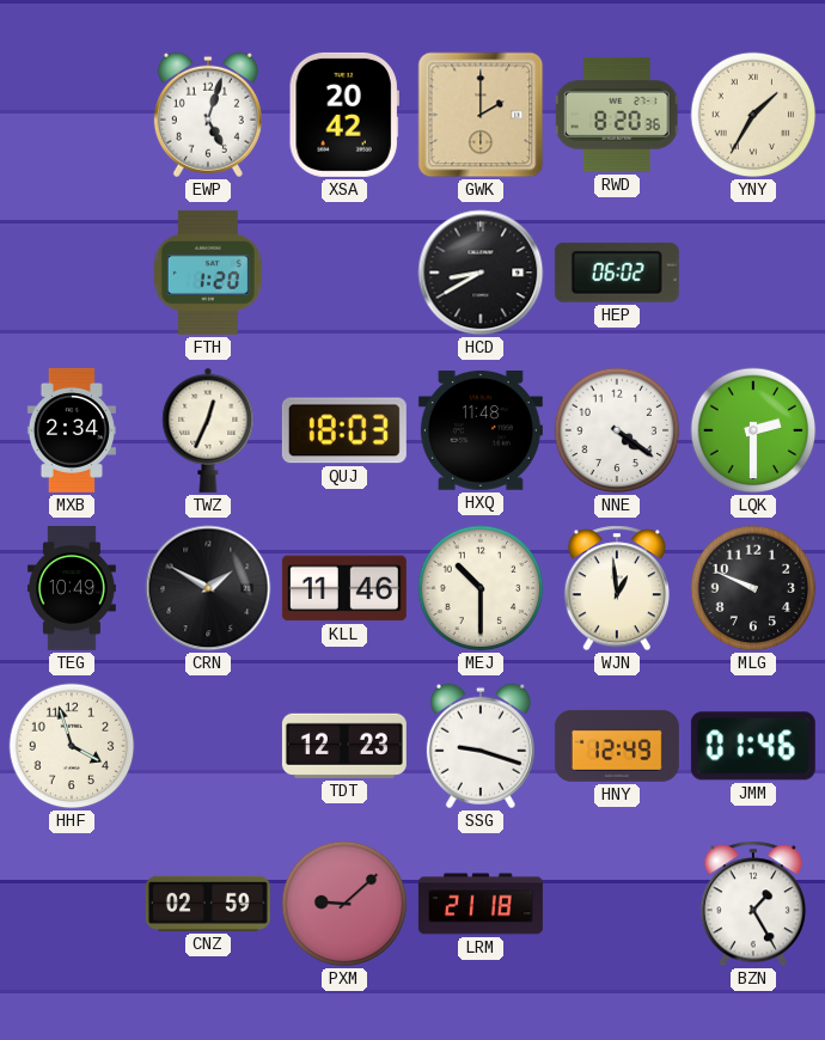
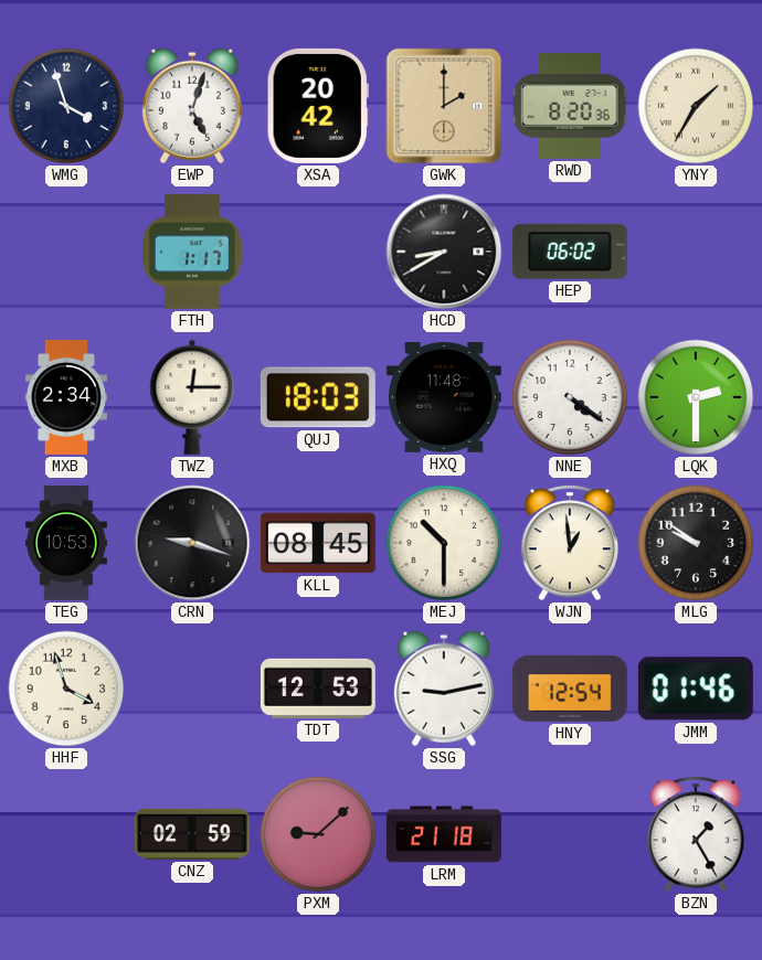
WMG: none -> 3:57
FTH: 1:20 -> 1:17
TWZ: 12:34 -> 12:15
TEG: 10:49 -> 10:53
CRN: 1:50 -> 9:18
KLL: 11:46 -> 08:45
MLG: 9:49 -> 9:51
TDT: 12:23 -> 12:53
SSG: 9:18 -> 9:13
HNY: 12:49 -> 12:54
